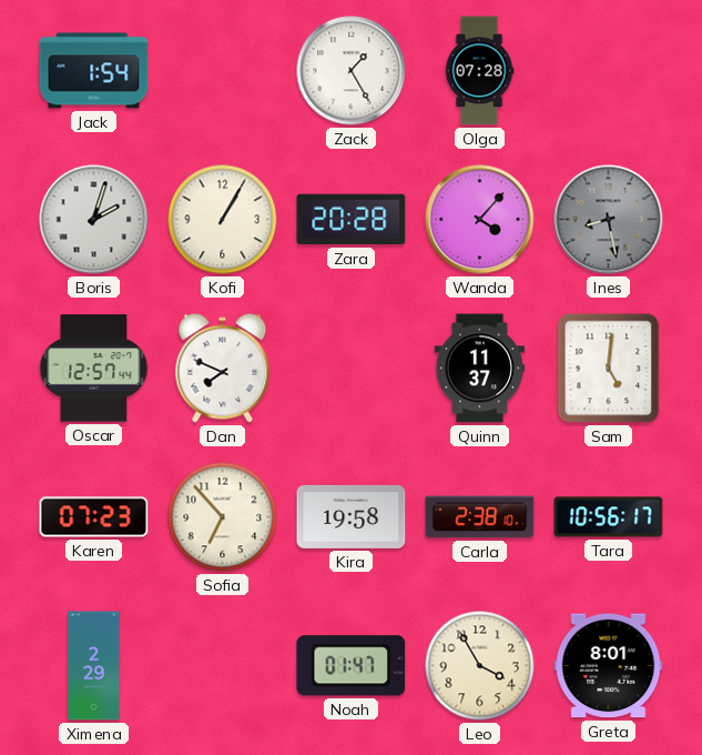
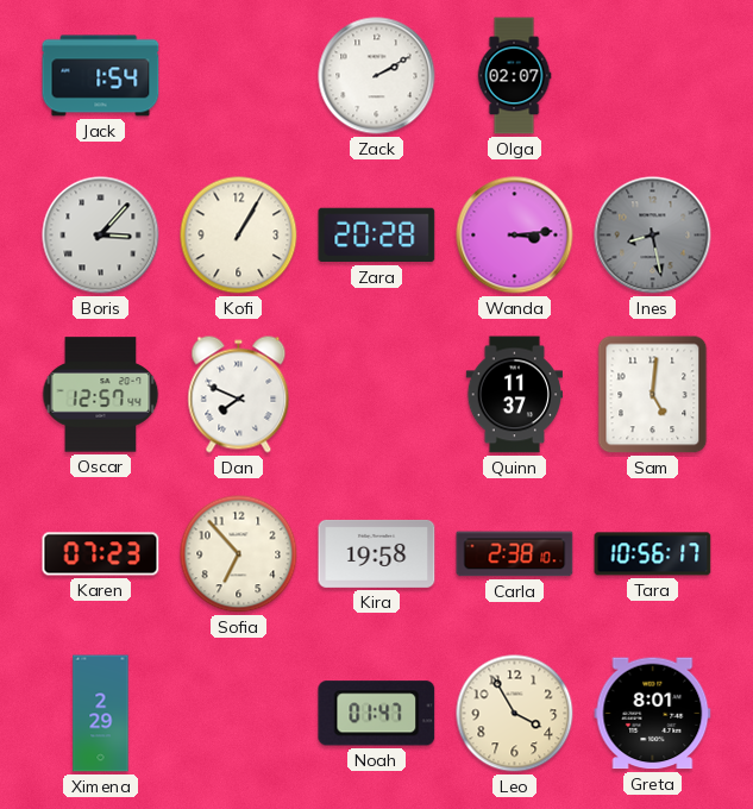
Zack: 1:25 -> 2:10
Olga: 07:28 -> 02:07
Boris: 2:03 -> 3:07
Wanda: 4:07 -> 3:14
